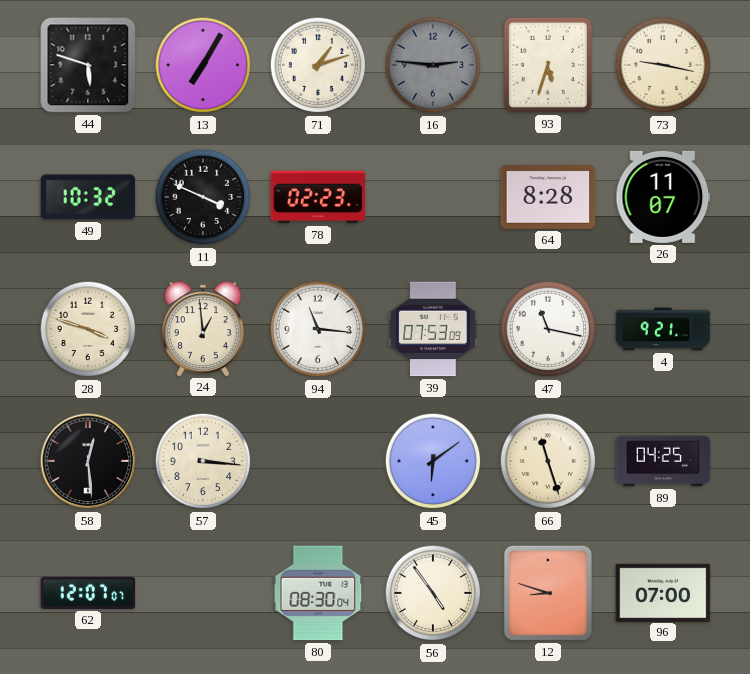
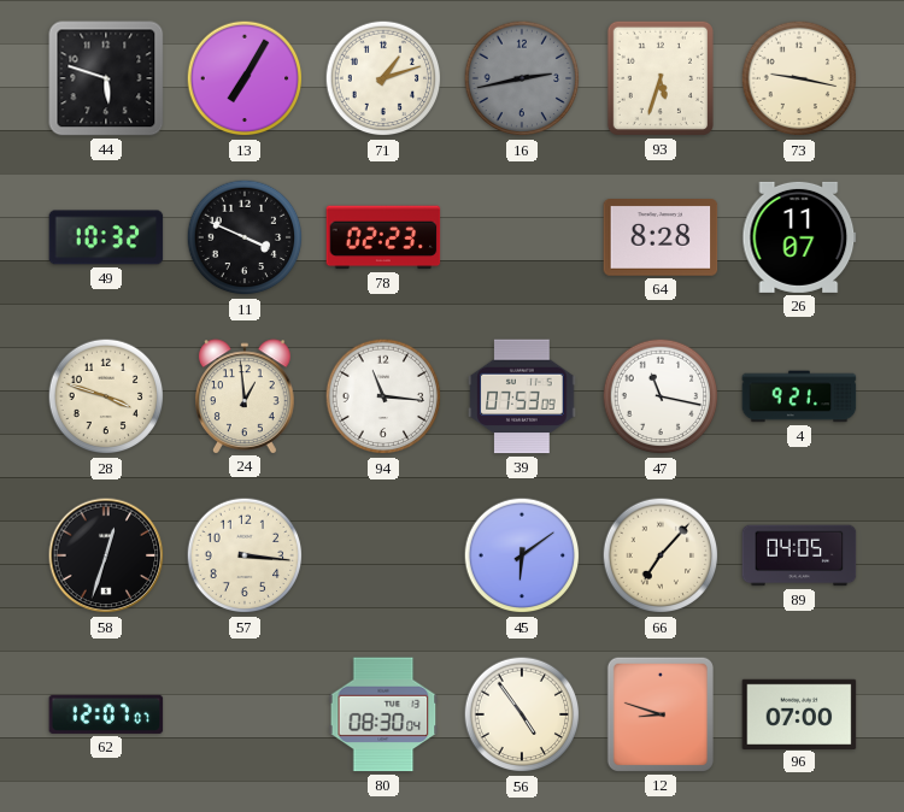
16: 2:46 -> 2:43
58: 12:29 -> 12:33
66: 11:27 -> 7:07
89: 04:25 -> 04:05
